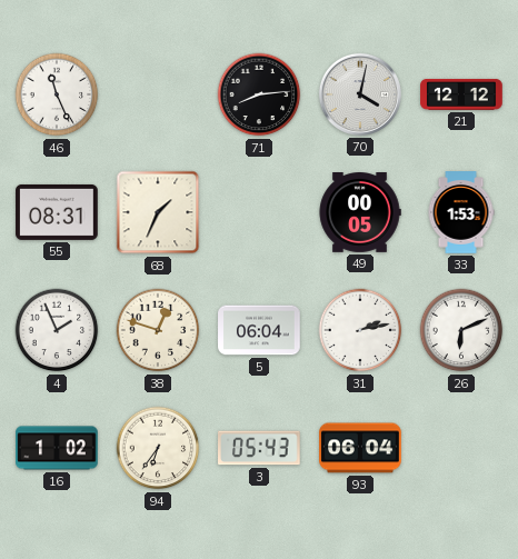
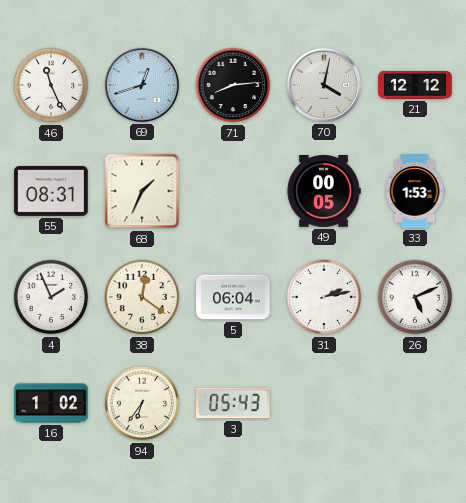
69: none -> 12:42
38: 12:48 -> 12:21
26: 6:11 -> 5:11
93: 06:04 -> none
